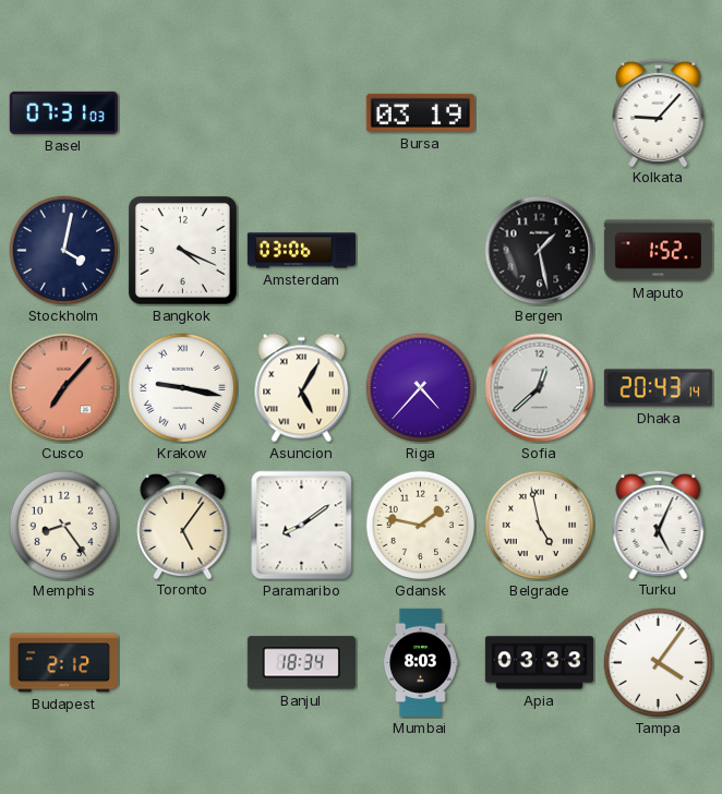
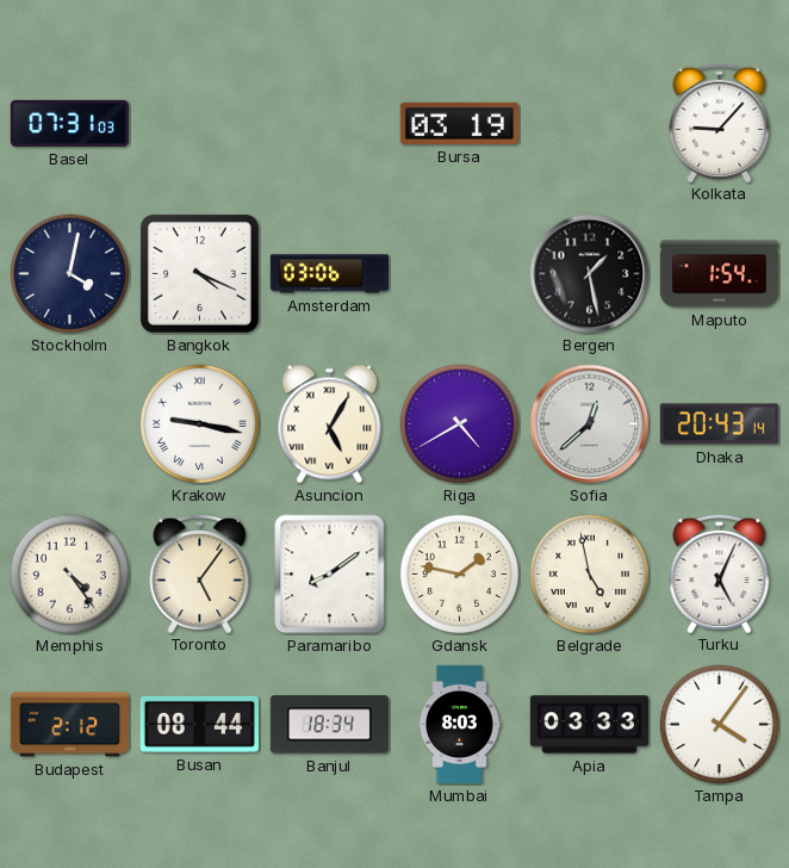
Maputo: 1:52 -> 1:54
Cusco: 7:07 -> none
Riga: 4:37 -> 4:40
Memphis: 8:24 -> 4:24
Busan: none -> 08:44
